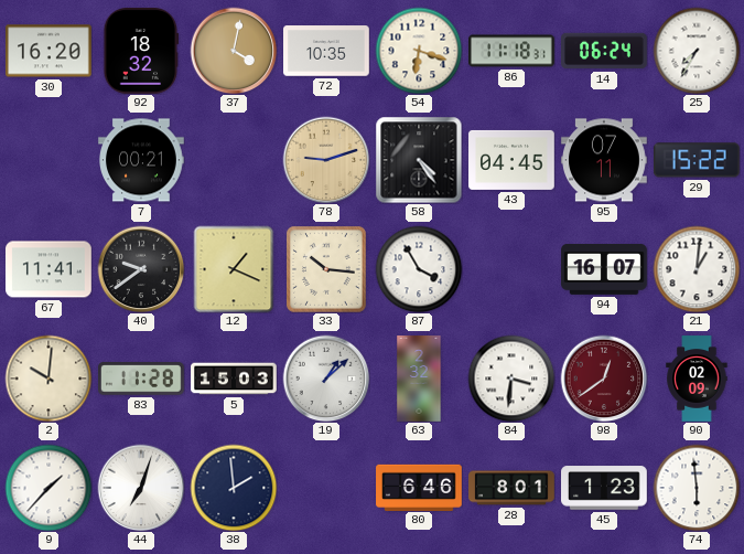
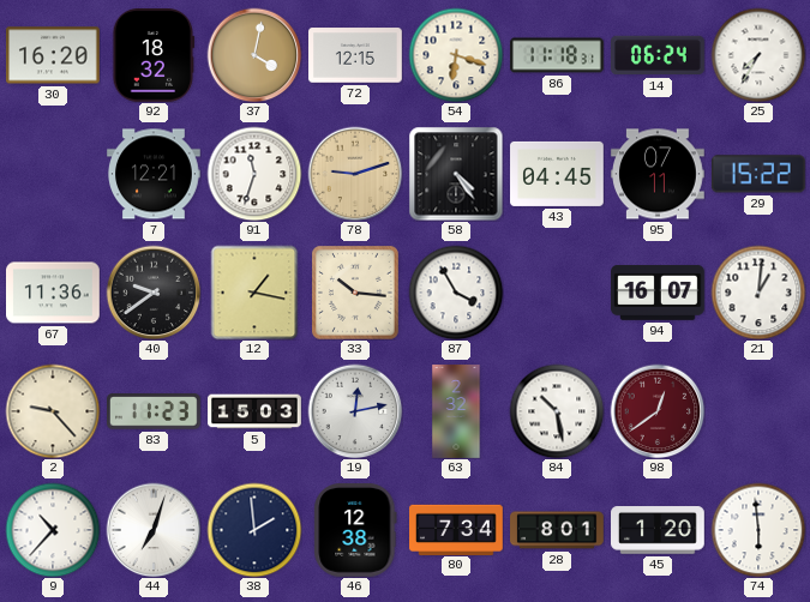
72: 10:35 -> 12:15
7: 00:21 -> 12:21
91: none -> 11:33
67: 11:41 -> 11:36
12: 1:19 -> 1:17
2: 10:01 -> 9:23
83: 11:28 -> 11:23
19: 1:08 -> 12:13
84: 3:31 -> 10:28
90: 02:09 -> none
9: 1:37 -> 10:37
46: none -> 12:38
80: 6:46 -> 7:34
45: 1:23 -> 1:20
